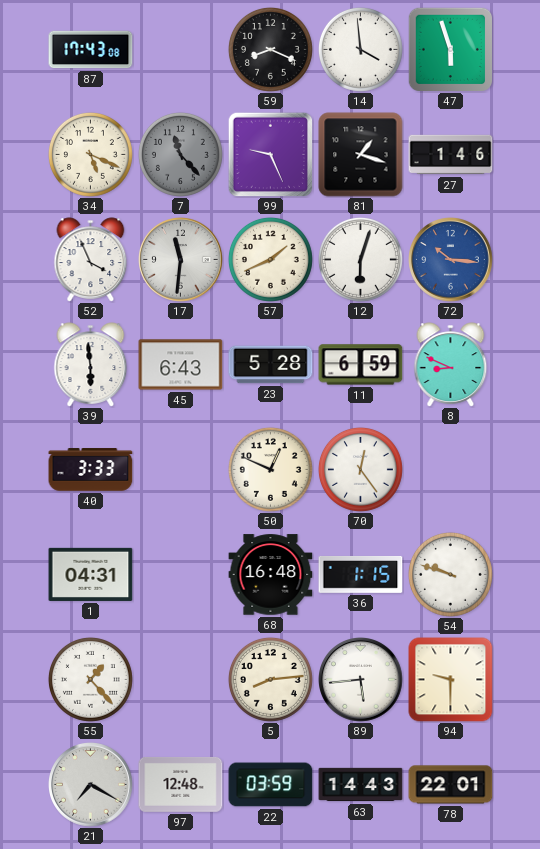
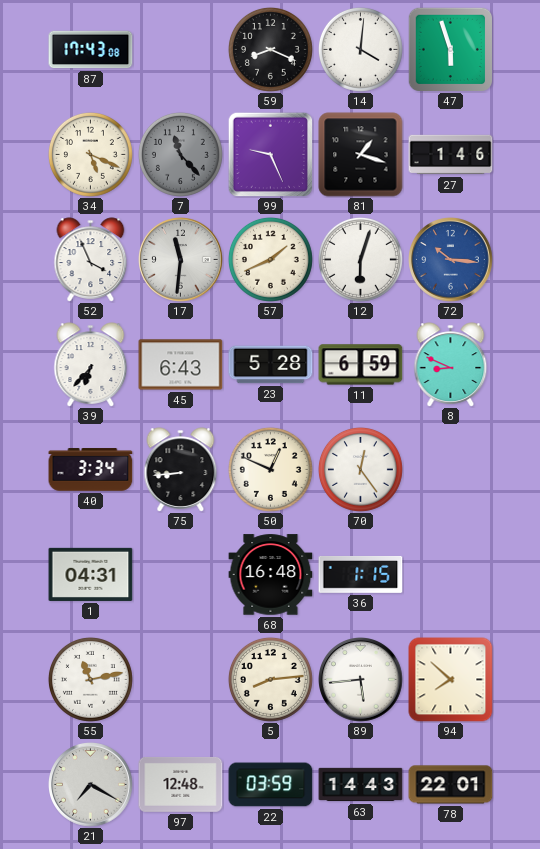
14: 3:59 -> 4:01
39: 5:59 -> 6:37
40: 3:33 -> 3:34
75: none -> 8:44
54: 9:48 -> none
55: 1:23 -> 11:13
94: 9:30 -> 7:52
